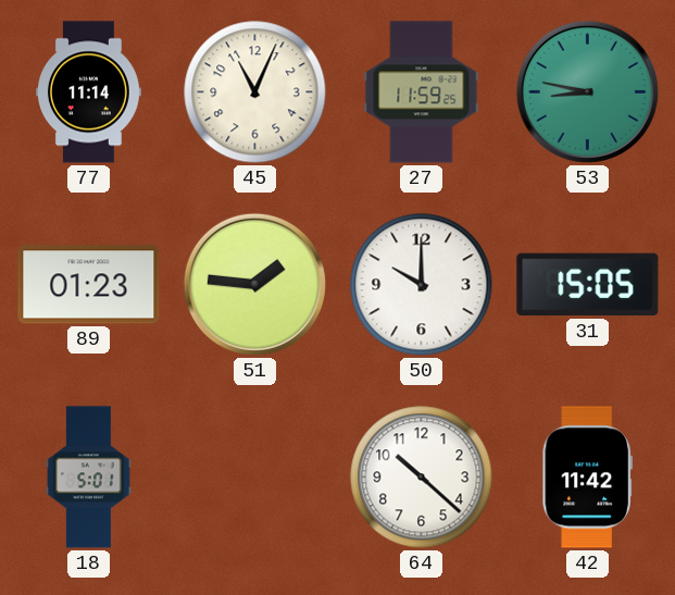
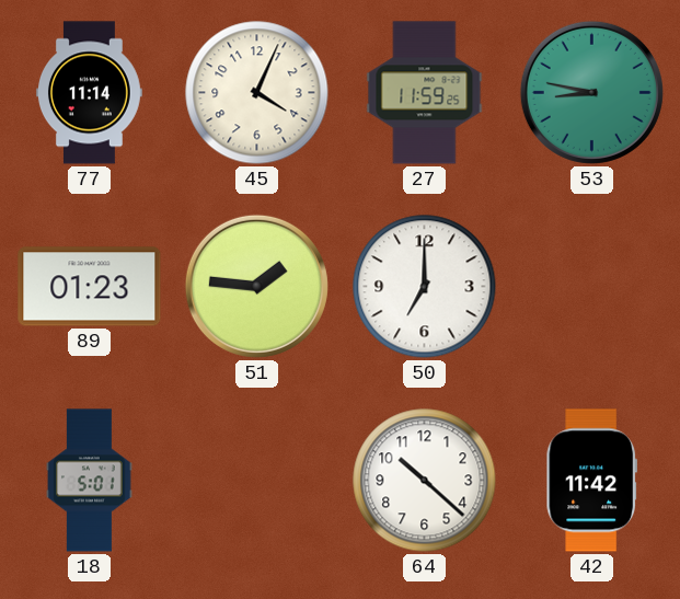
45: 11:04 -> 4:04
50: 10:00 -> 7:00
31: 15:05 -> none
